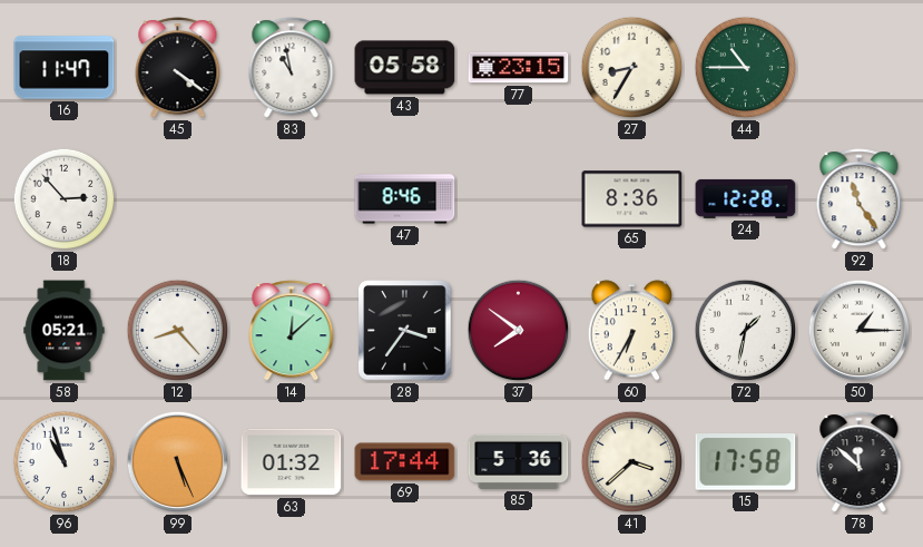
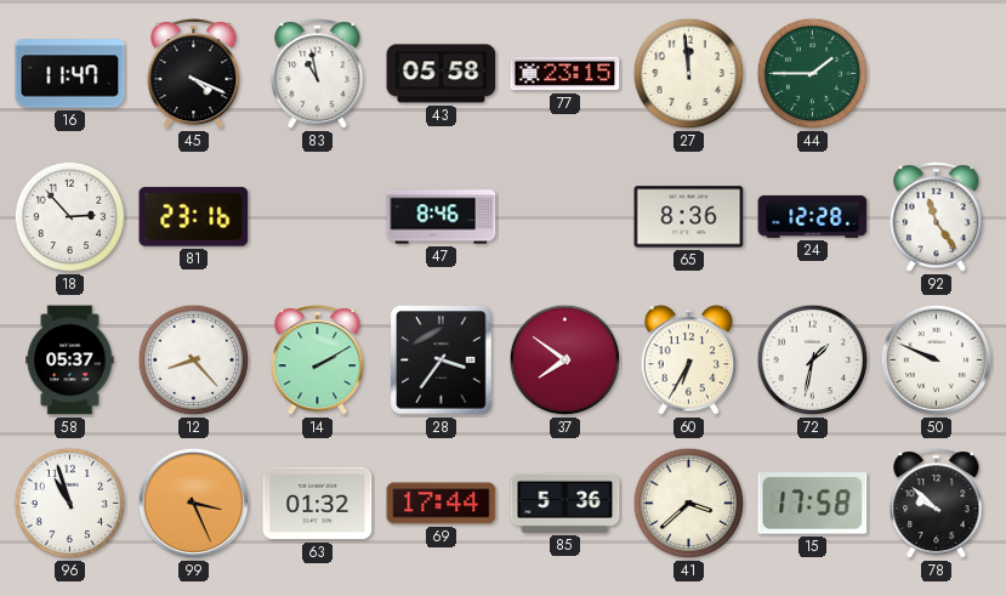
45: 4:21 -> 4:19
27: 8:35 -> 11:59
44: 10:45 -> 1:45
81: none -> 23:16
58: 05:21 -> 05:37
14: 12:08 -> 2:10
50: 1:15 -> 9:49
99: 5:26 -> 3:26
78: 11:52 -> 9:52
